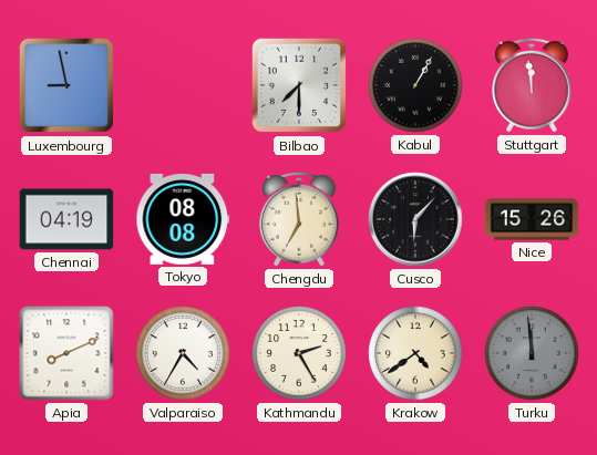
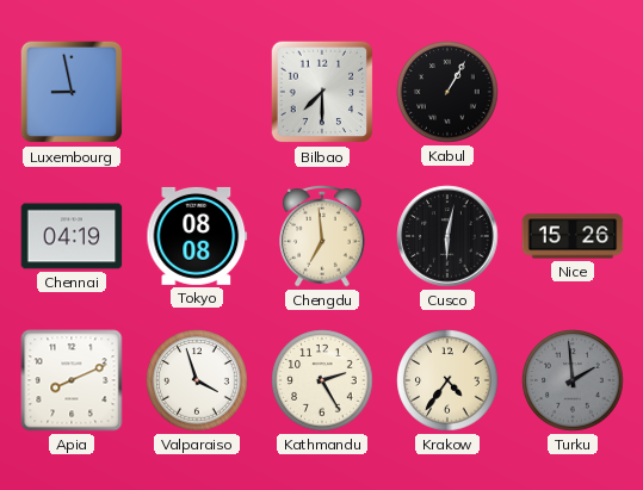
Stuttgart: 11:59 -> none
Cusco: 6:07 -> 6:02
Valparaiso: 4:35 -> 3:57
Krakow: 4:39 -> 4:36
Turku: 11:59 -> 1:59
